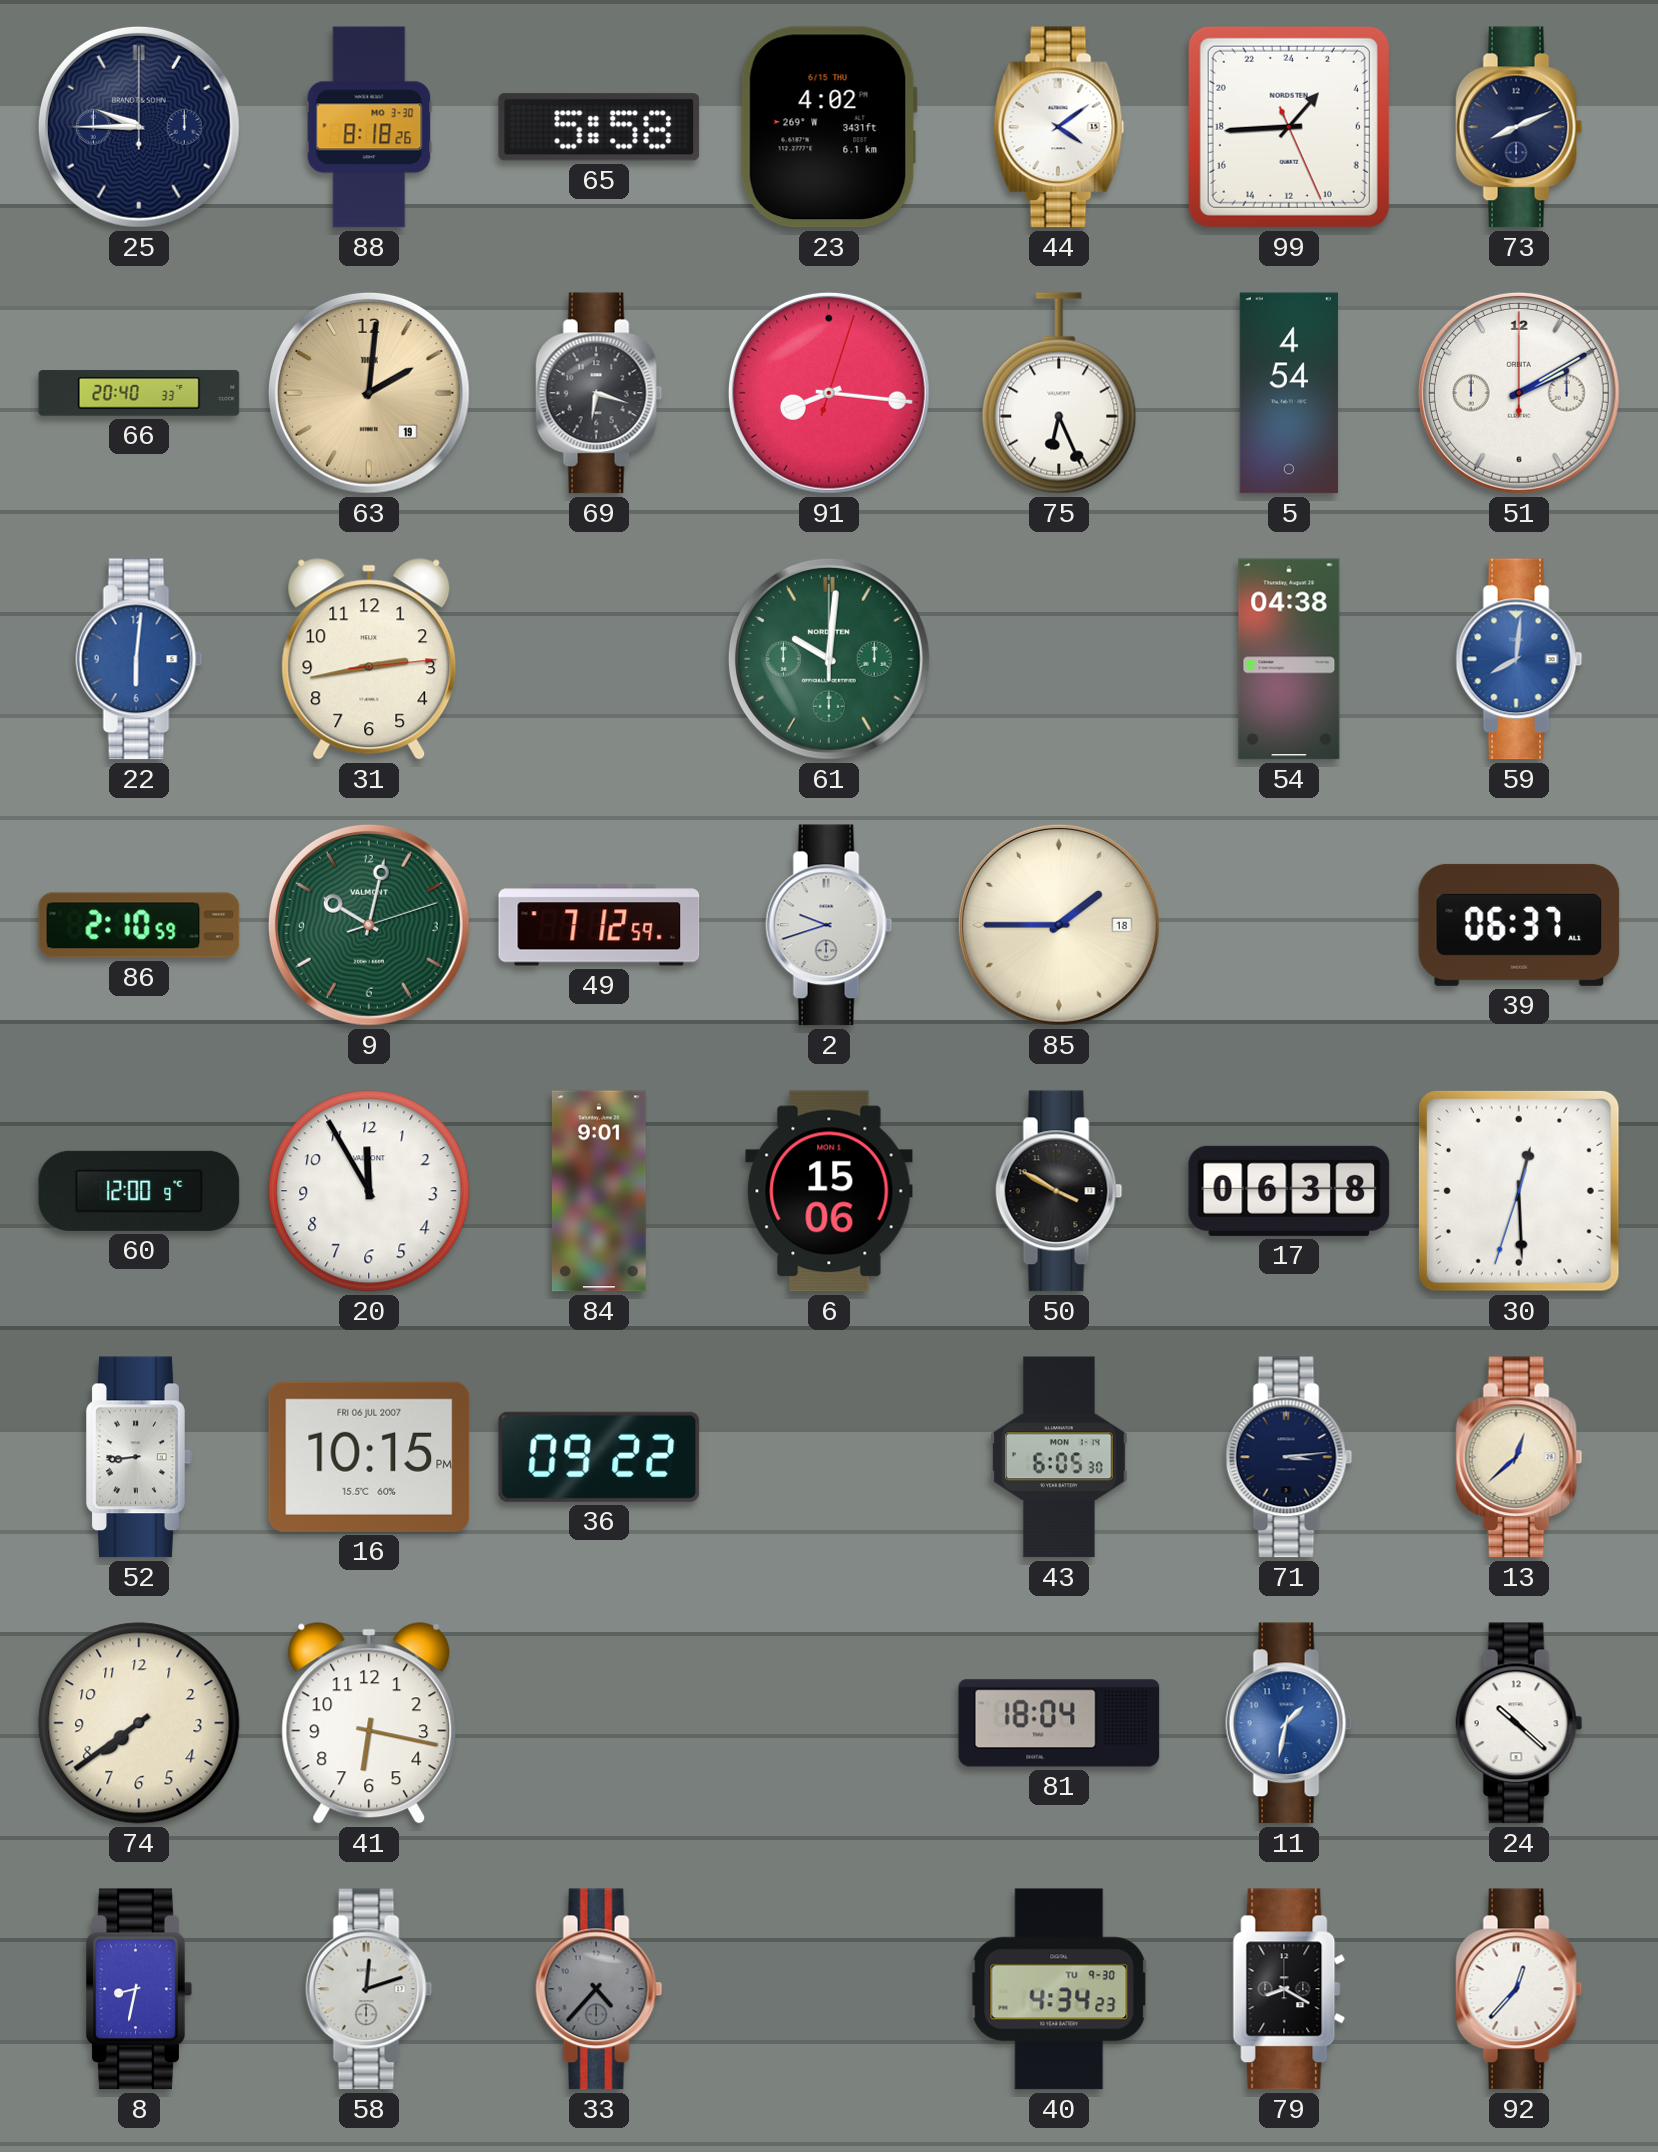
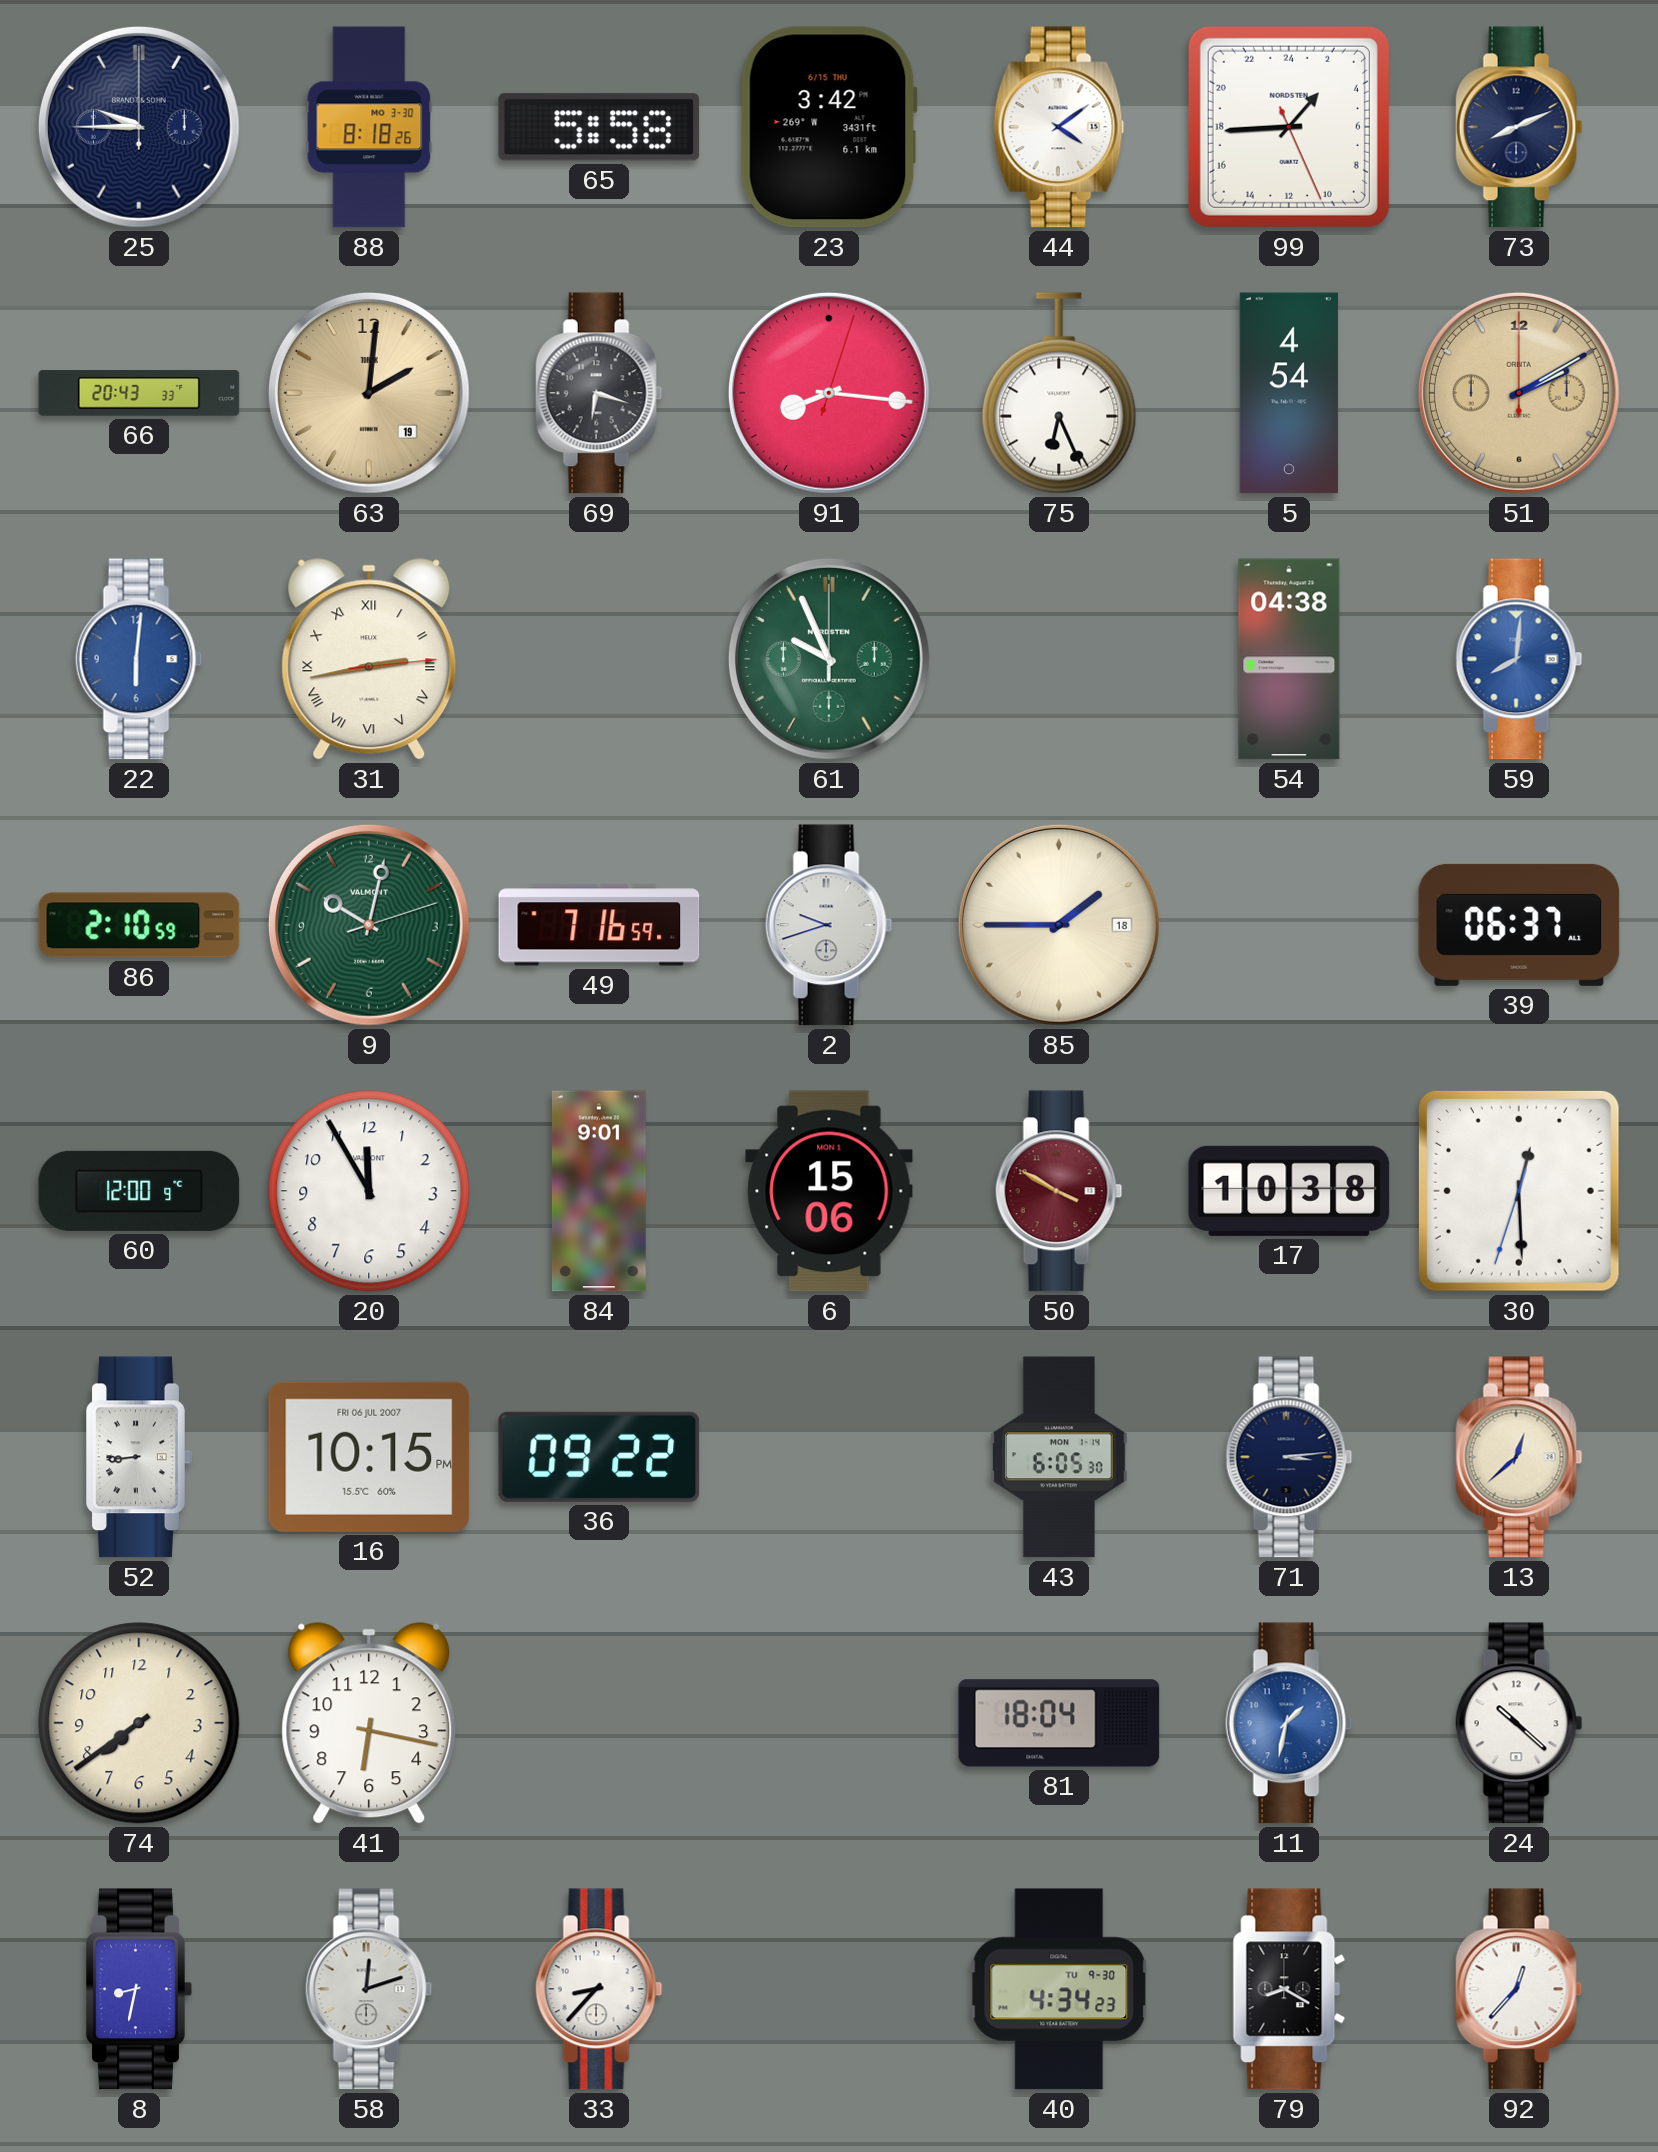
23: 4:02 -> 3:42
66: 20:40 -> 20:43
51 dial: white -> champagne
31 numerals: Arabic -> Roman
61: 10:01 -> 9:56
49: 7:12 -> 7:16
50 dial: black -> burgundy
17: 06:38 -> 10:38
33: 4:37 -> 8:37
33 dial: grey -> white
